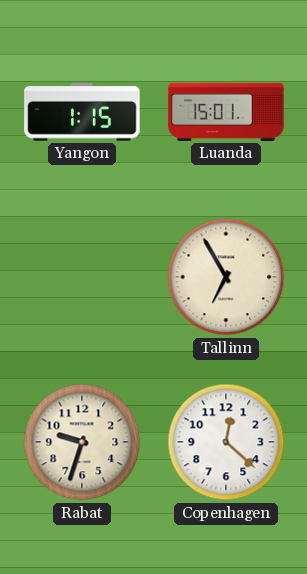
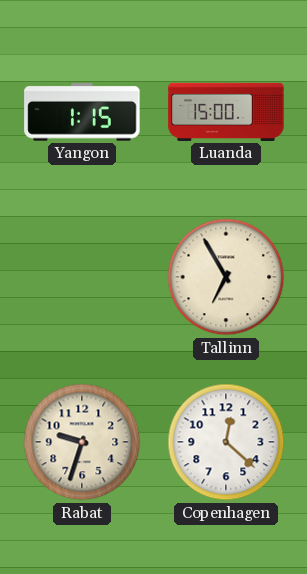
Luanda: 15:01 -> 15:00
